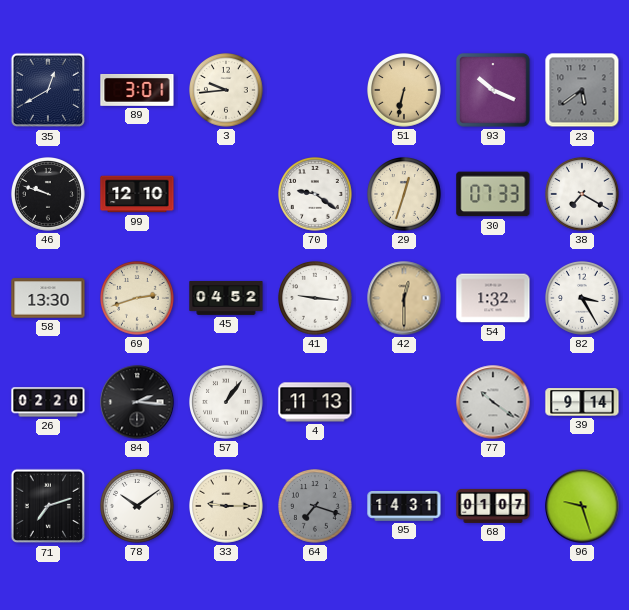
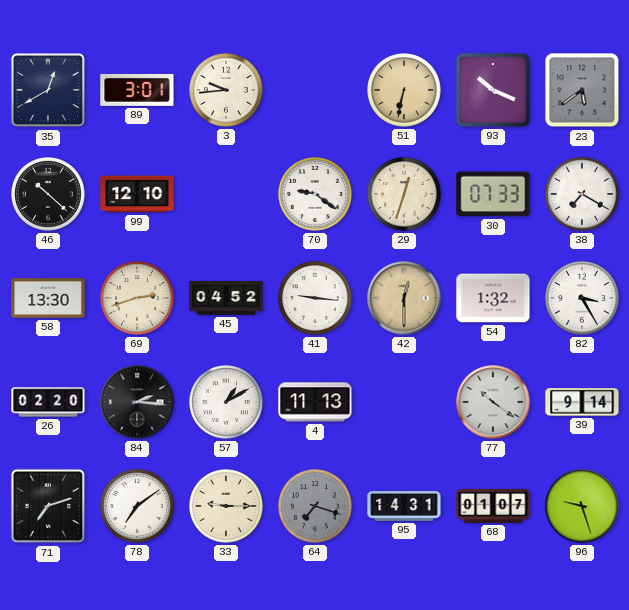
46: 9:48 -> 10:22
57: 1:06 -> 1:10
78: 10:09 -> 7:09
